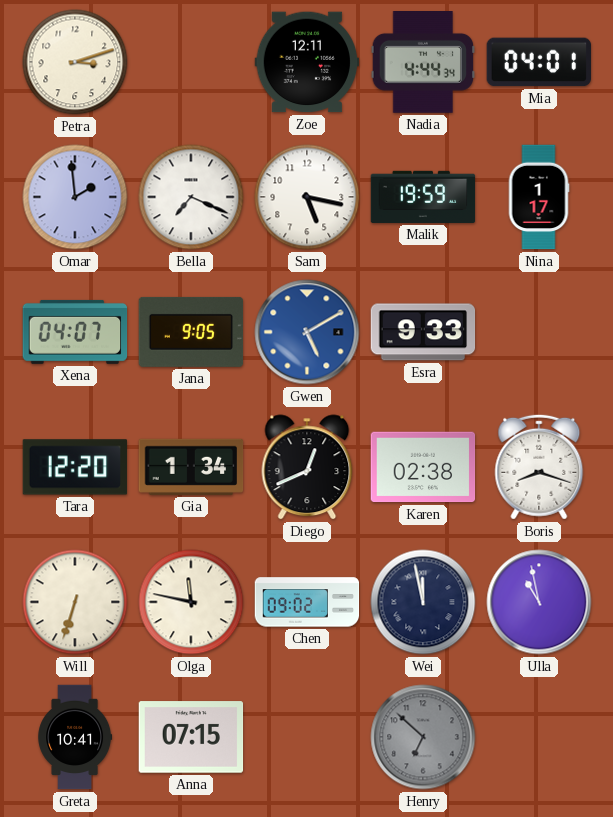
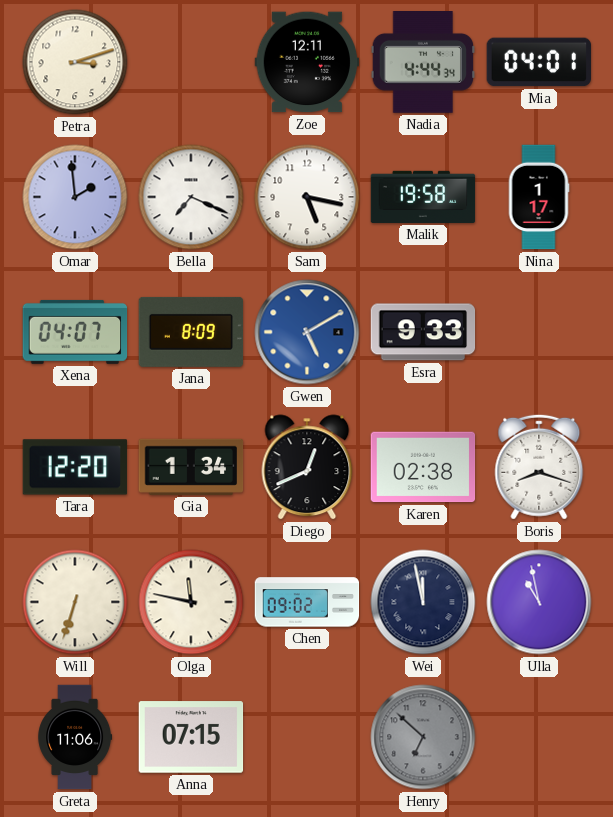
Malik: 19:59 -> 19:58
Jana: 9:05 -> 8:09
Greta: 10:41 -> 11:06
